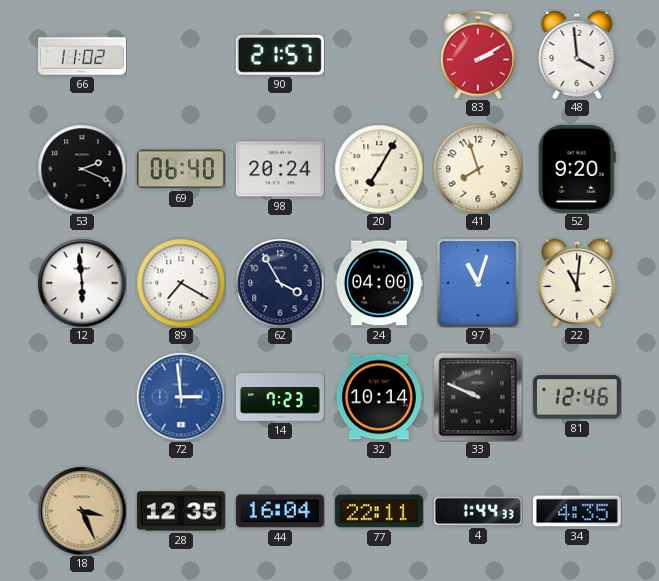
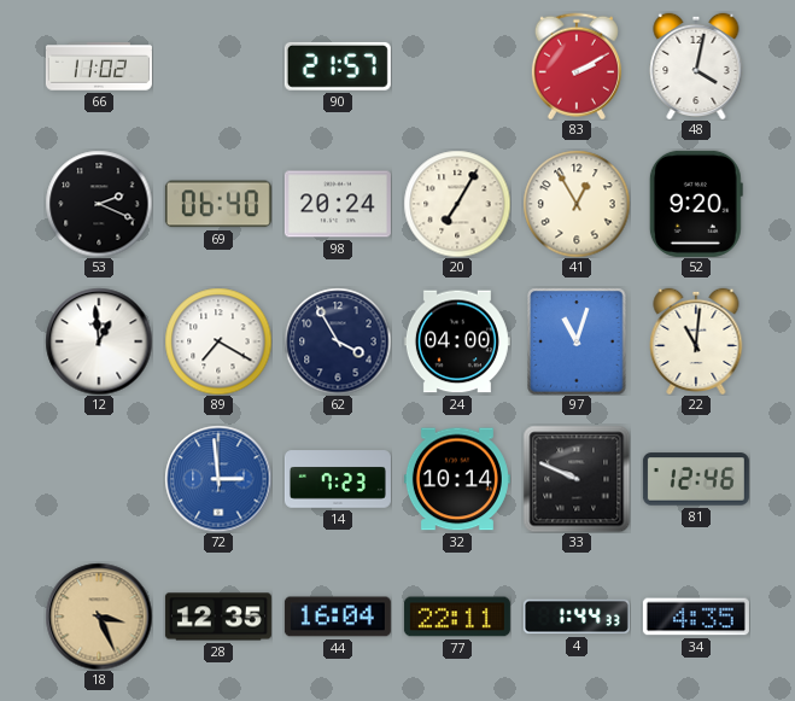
48: 3:59 -> 4:02
41: 7:57 -> 12:55
12: 5:59 -> 12:59
